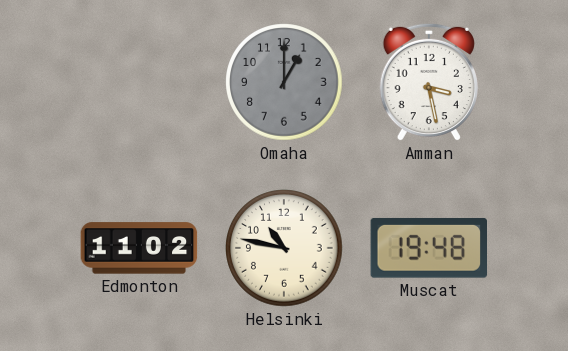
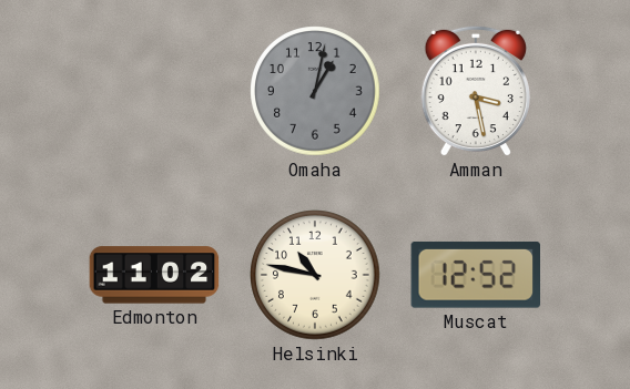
Omaha: 1:00 -> 1:02
Muscat: 19:48 -> 12:52
